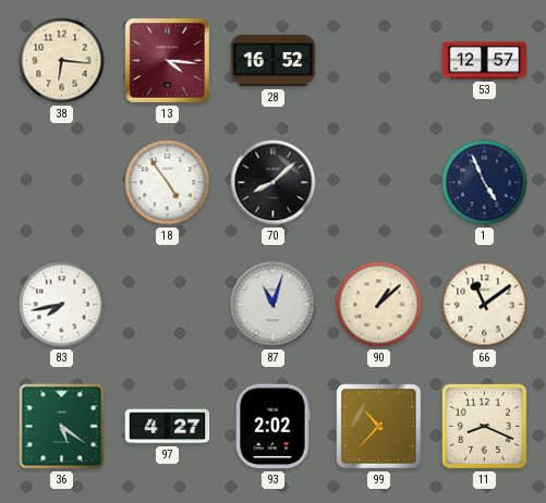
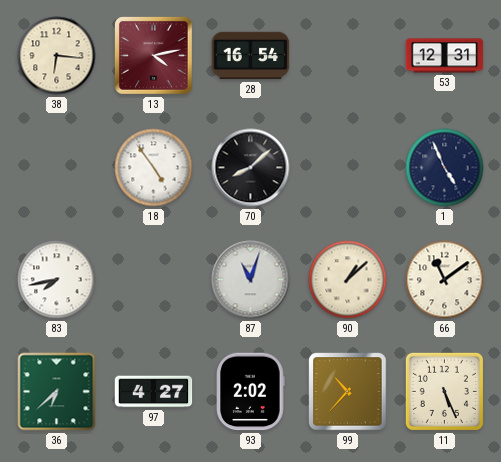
13: 4:16 -> 4:13
28: 16:52 -> 16:54
53: 12:57 -> 12:31
36: 5:21 -> 6:38
11: 8:19 -> 5:26
